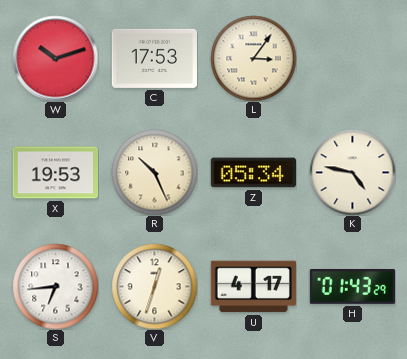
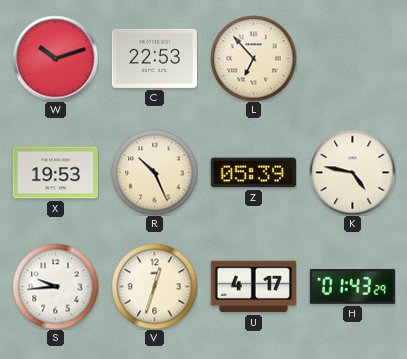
C: 17:53 -> 22:53
L: 3:06 -> 6:53
Z: 05:34 -> 05:39
S: 6:44 -> 9:44
